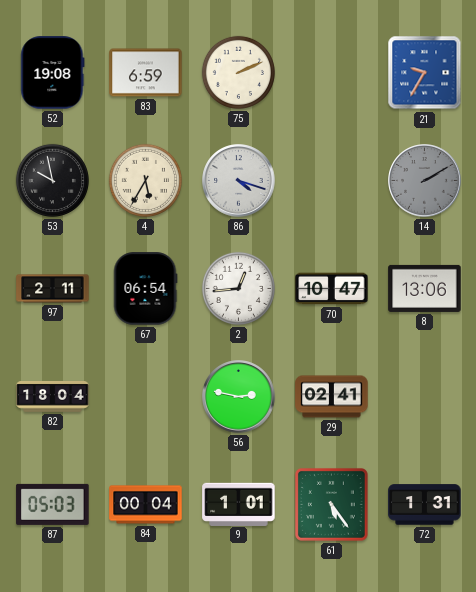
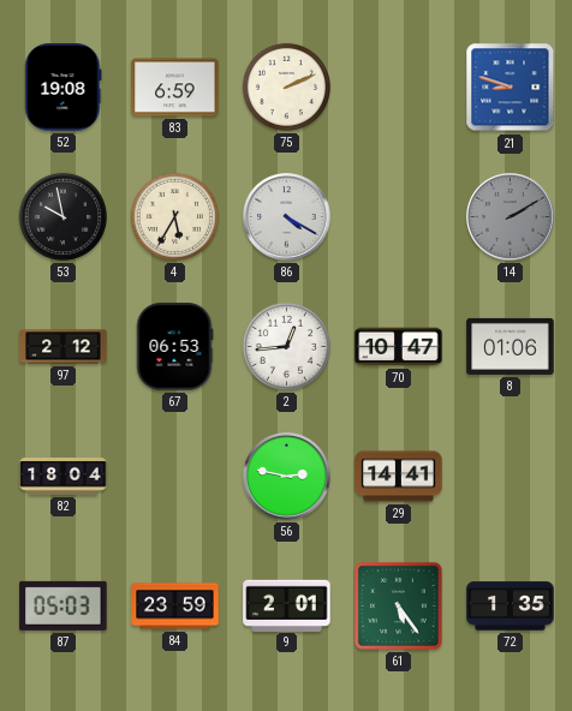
21: 9:35 -> 8:48
86: 4:18 -> 4:20
97: 2:11 -> 2:12
67: 06:54 -> 06:53
8: 13:06 -> 01:06
29: 02:41 -> 14:41
84: 00:04 -> 23:59
9: 1:01 -> 2:01
72: 1:31 -> 1:35
